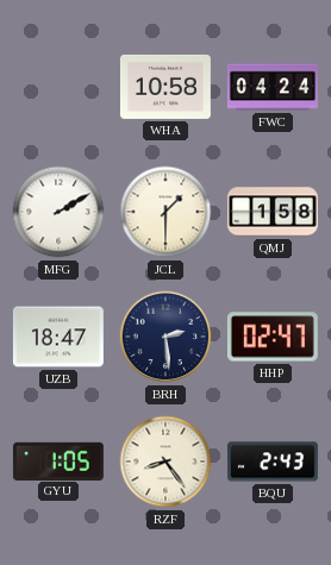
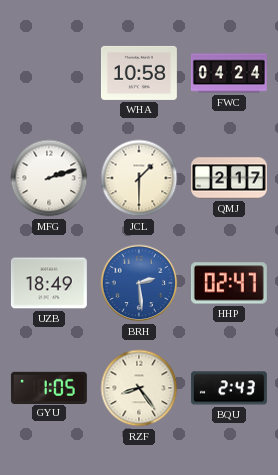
MFG: 2:10 -> 2:12
QMJ: 1:58 -> 2:17
UZB: 18:47 -> 18:49
BRH dial: navy -> blue
